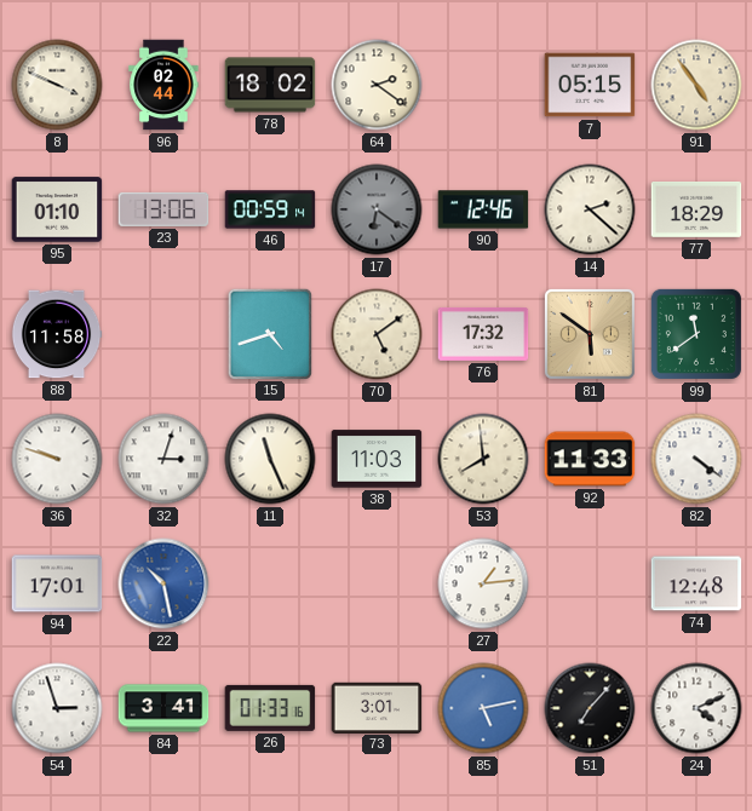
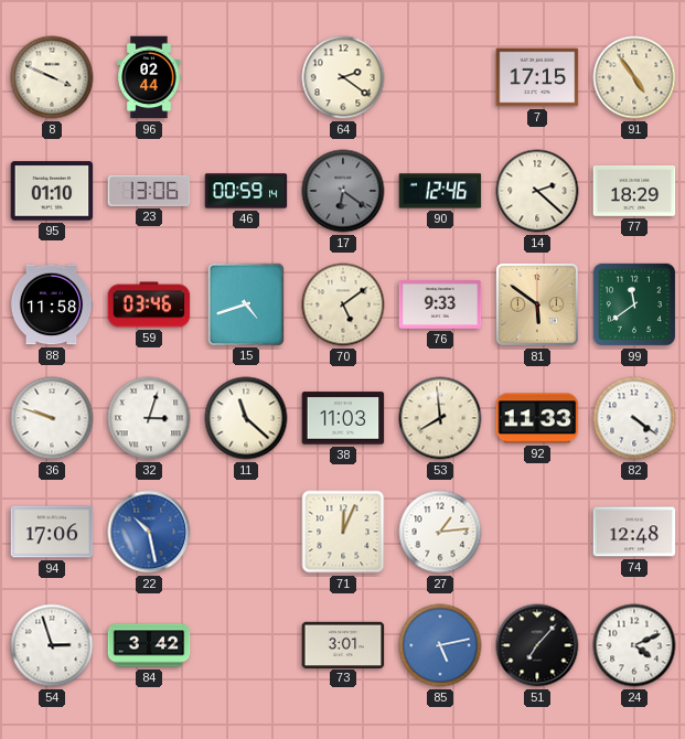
78: 18:02 -> none
7: 05:15 -> 17:15
59: none -> 03:46
76: 17:32 -> 9:33
11: 11:26 -> 11:22
94: 17:01 -> 17:06
71: none -> 12:04
84: 3:41 -> 3:42
26: 01:33 -> none
